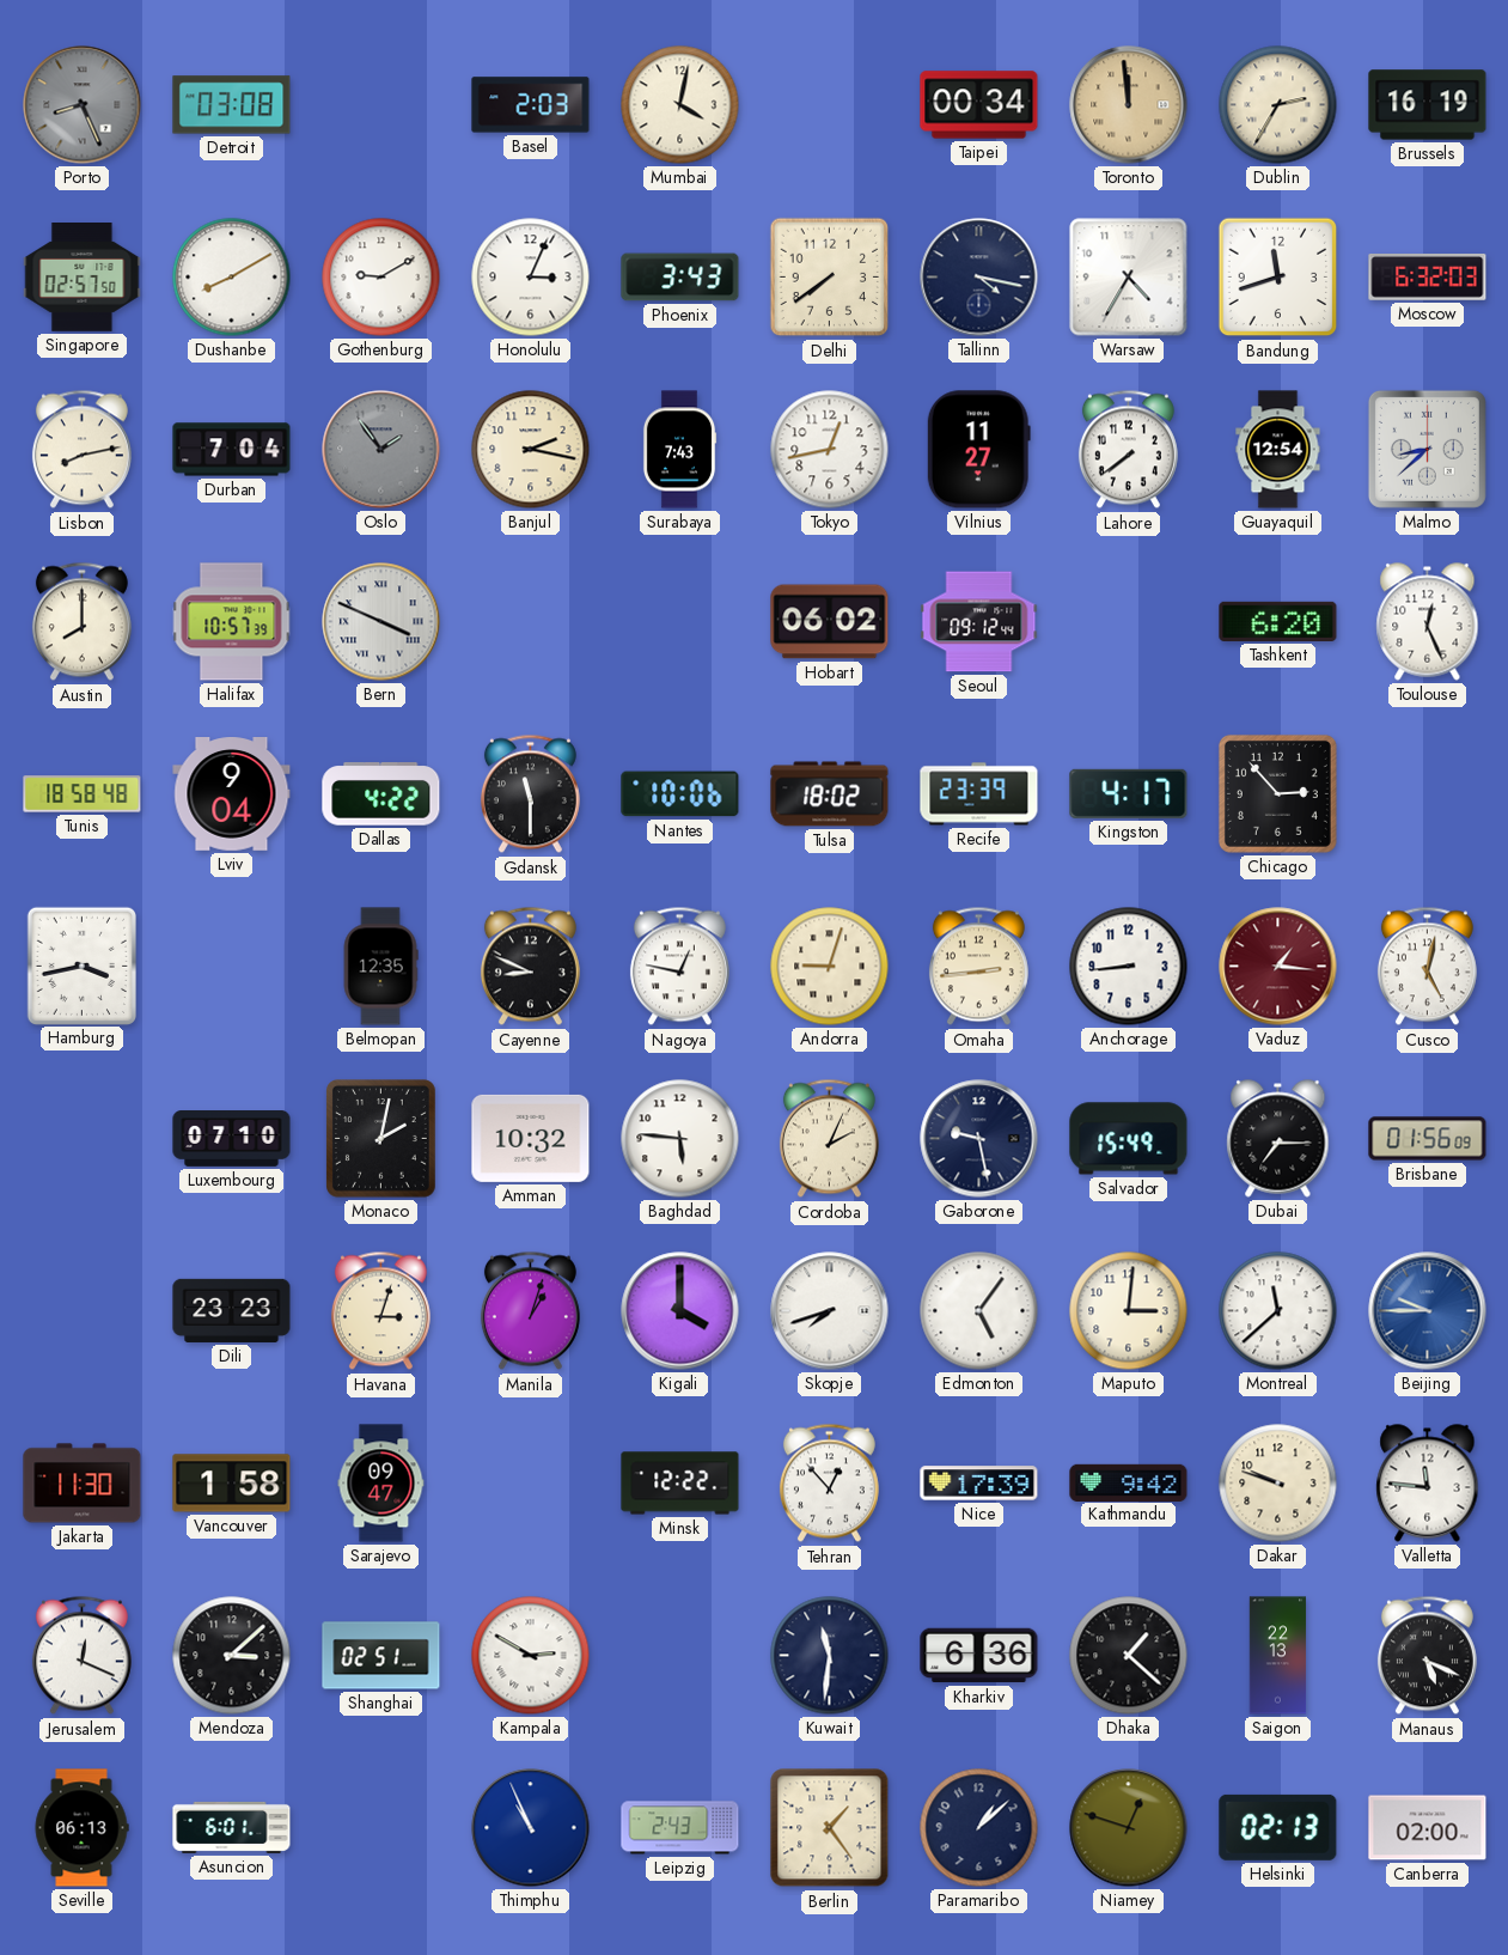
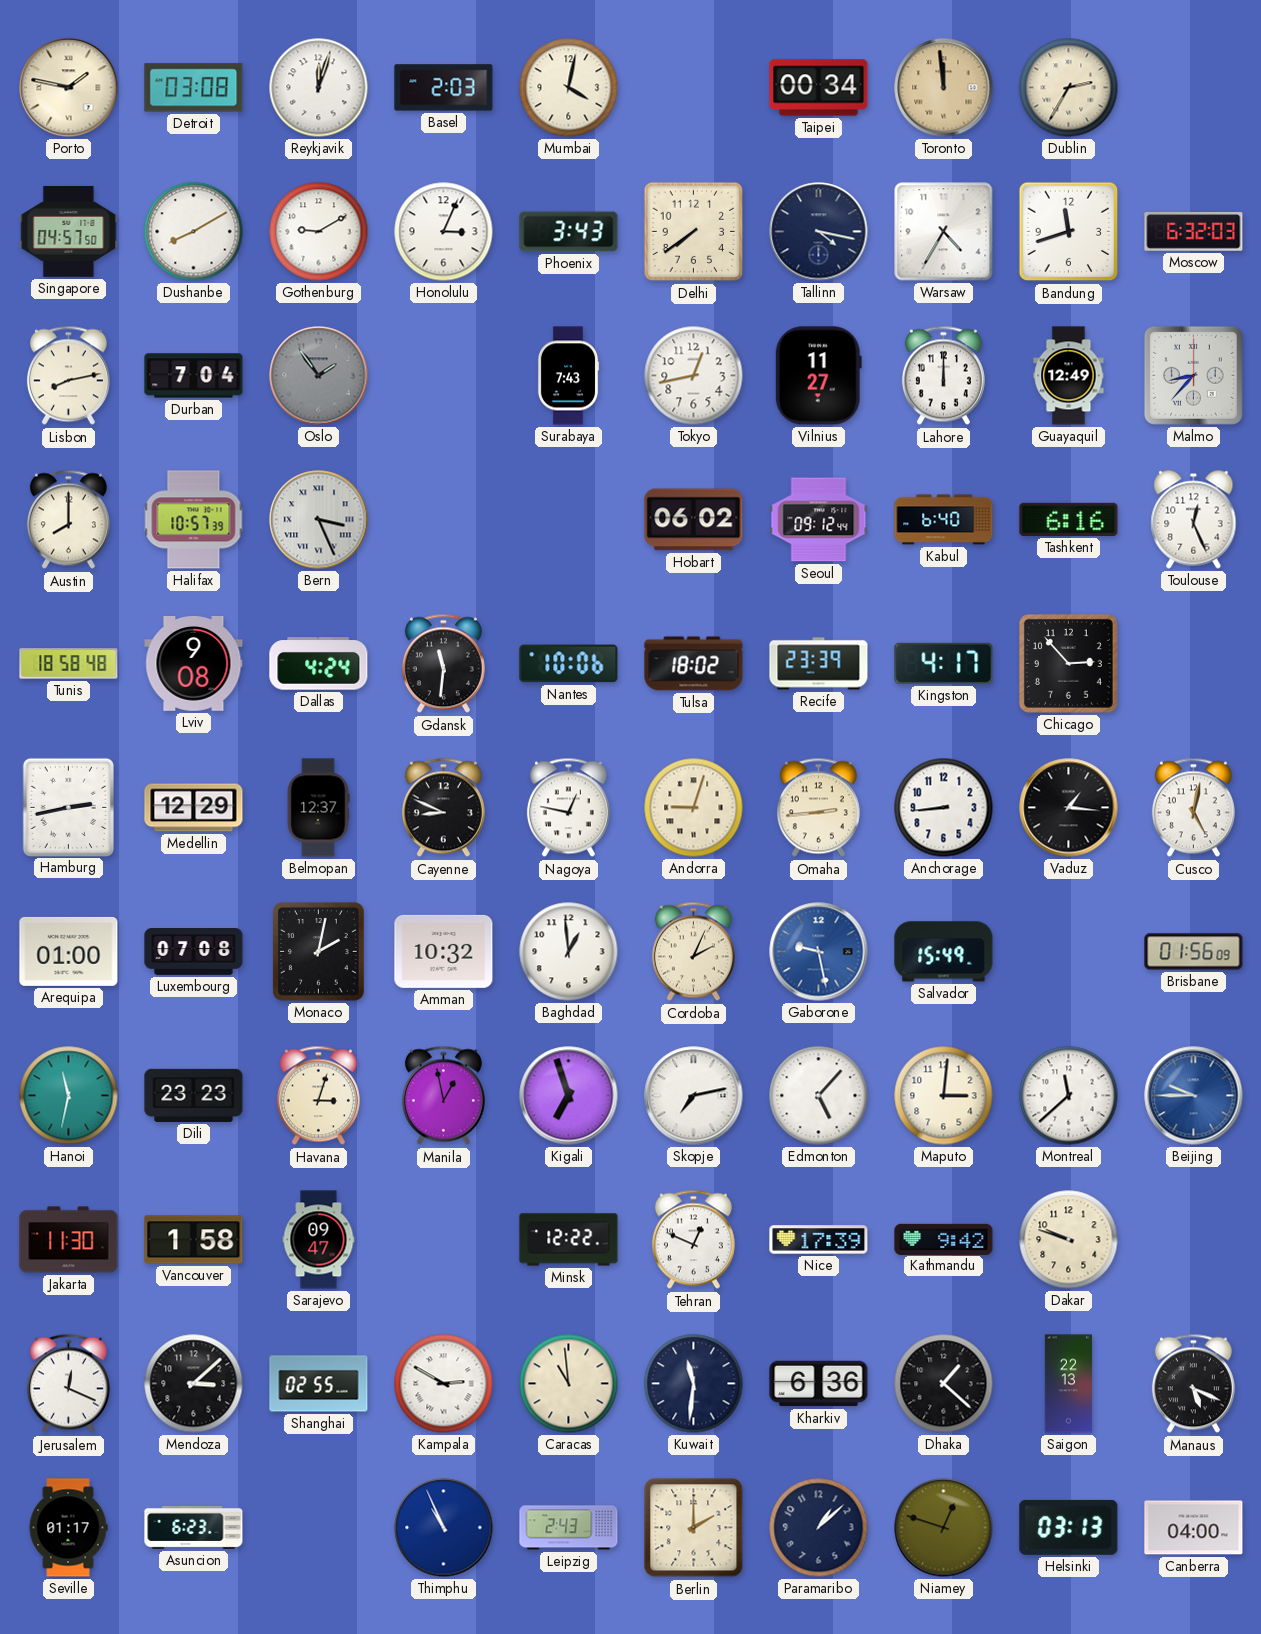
Porto: 8:26 -> 1:47
Porto dial: grey -> cream
Reykjavik: none -> 12:03
Brussels: 16:19 -> none
Singapore: 02:57 -> 04:57
Banjul: 2:17 -> none
Lahore: 7:39 -> 12:00
Guayaquil: 12:54 -> 12:49
Malmo: 8:38 -> 8:37
Bern: 3:49 -> 3:26
Kabul: none -> 6:40
Tashkent: 6:20 -> 6:16
Lviv: 9:04 -> 9:08
Dallas: 4:22 -> 4:24
Gdansk: 11:30 -> 11:31
Hamburg: 3:43 -> 2:43
Medellin: none -> 12:29
Belmopan: 12:35 -> 12:37
Vaduz dial: burgundy -> black
Arequipa: none -> 01:00
Luxembourg: 07:10 -> 07:08
Baghdad: 5:46 -> 12:59
Gaborone dial: navy -> blue
Dubai: 7:15 -> none
Hanoi: none -> 11:32
Manila: 1:03 -> 12:58
Kigali: 4:00 -> 6:57
Skopje: 7:42 -> 7:13
Edmonton: 5:06 -> 5:07
Tehran: 12:53 -> 12:49
Valletta: 11:46 -> none
Shanghai: 02:51 -> 02:55
Caracas: none -> 10:59
Seville: 06:13 -> 01:17
Asuncion: 6:01 -> 6:23
Berlin: 1:24 -> 2:00
Helsinki: 02:13 -> 03:13
Canberra: 02:00 -> 04:00
